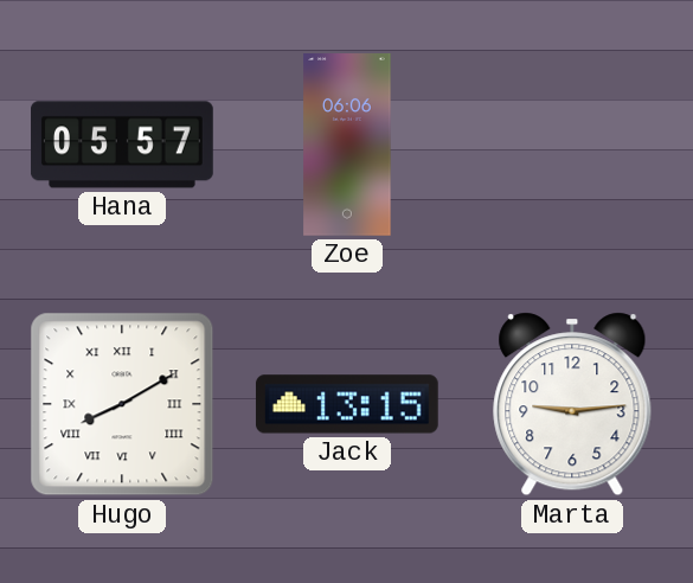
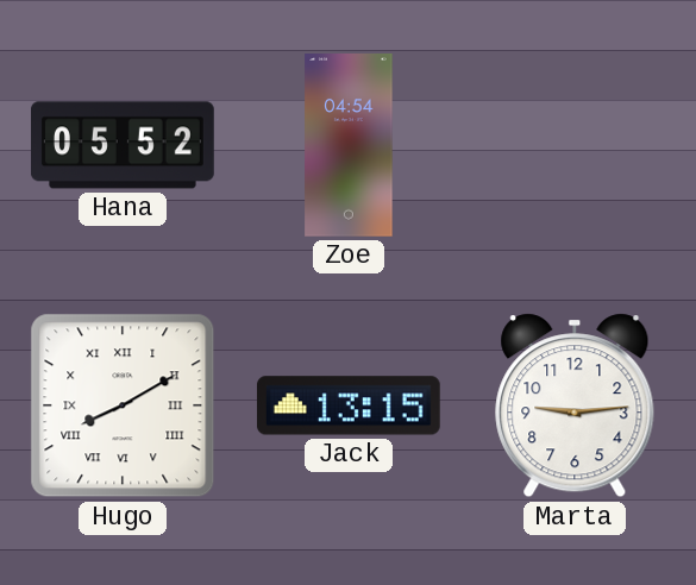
Hana: 05:57 -> 05:52
Zoe: 06:06 -> 04:54
